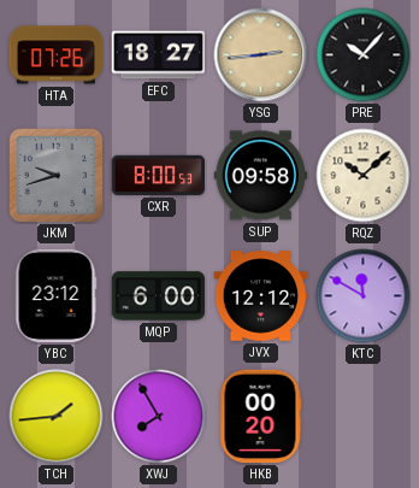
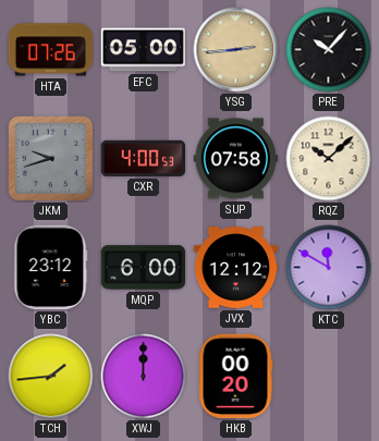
EFC: 18:27 -> 05:00
CXR: 8:00 -> 4:00
SUP: 09:58 -> 07:58
XWJ: 7:55 -> 12:00
